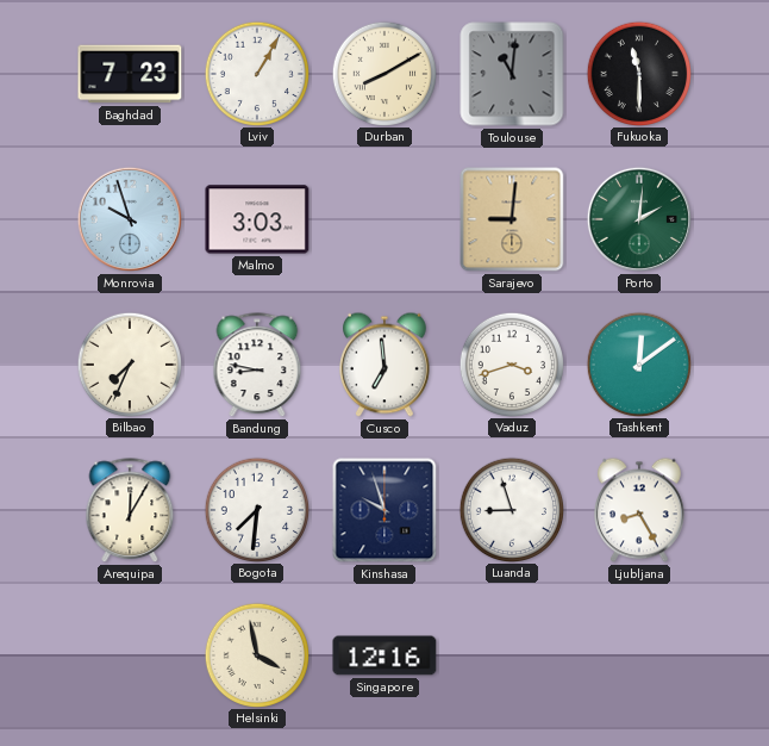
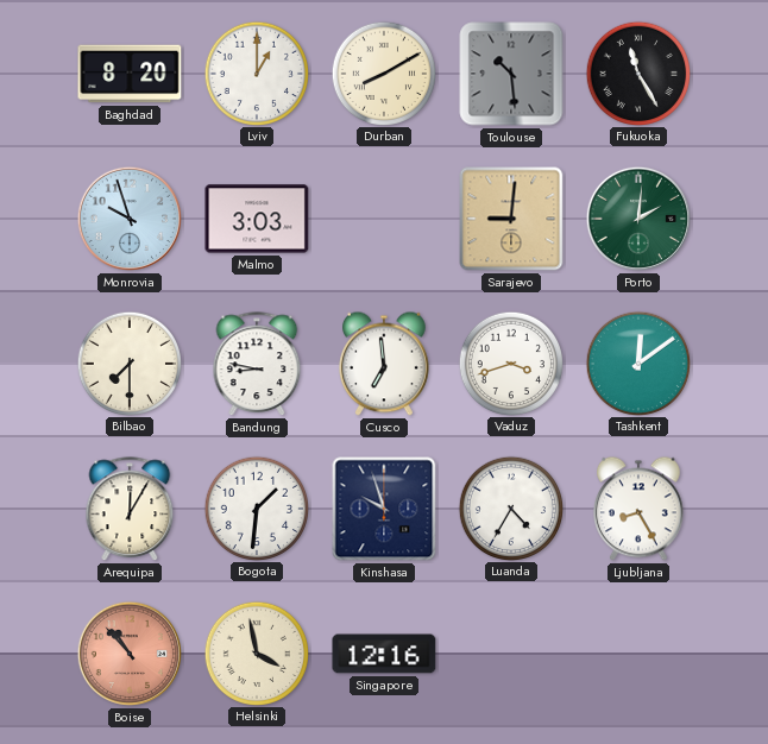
Baghdad: 7:23 -> 8:20
Lviv: 1:05 -> 1:00
Toulouse: 11:01 -> 10:29
Fukuoka: 11:30 -> 11:25
Bilbao: 7:34 -> 7:30
Bogota: 7:31 -> 1:31
Luanda: 8:57 -> 4:35
Boise: none -> 10:53
